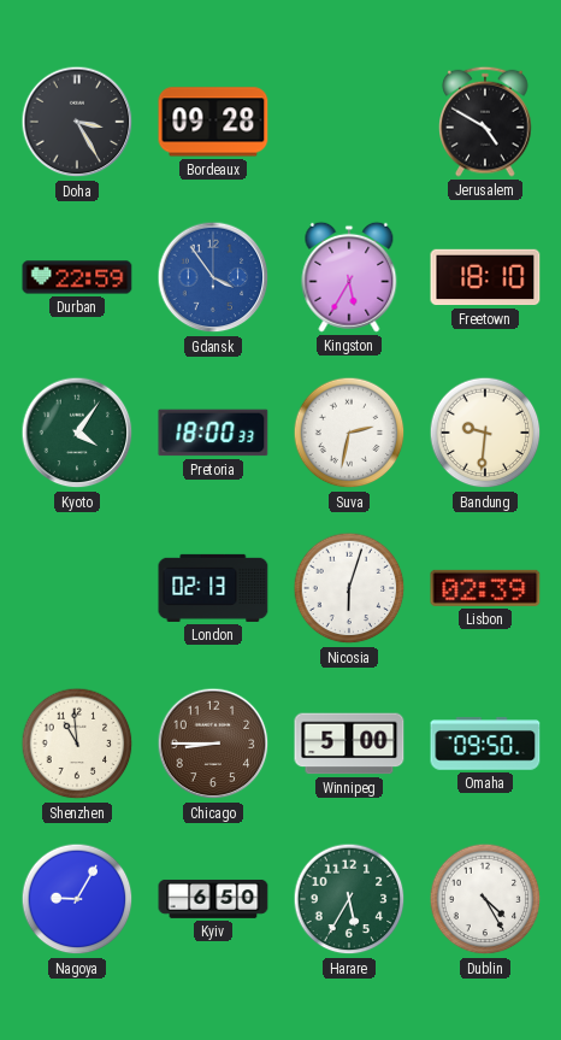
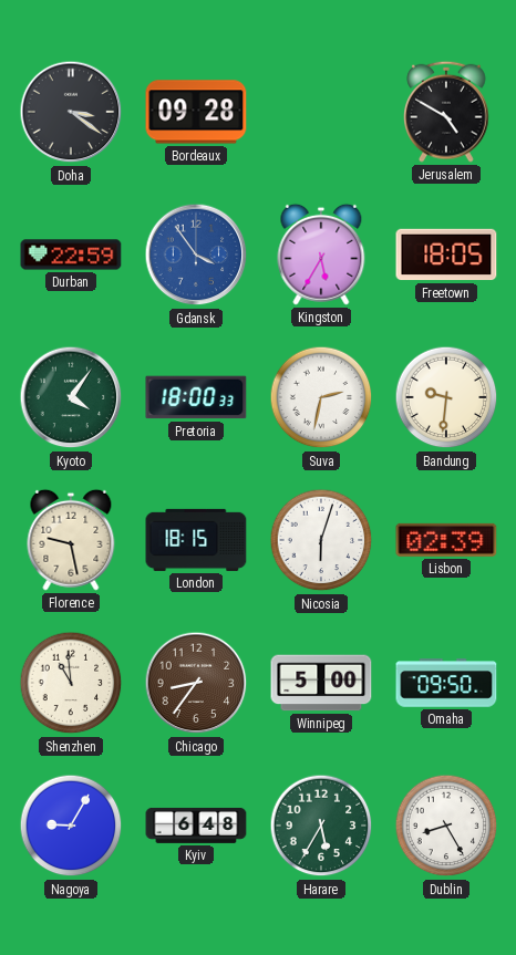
Doha: 3:25 -> 3:21
Freetown: 18:10 -> 18:05
Florence: none -> 9:28
London: 02:13 -> 18:15
Chicago: 8:45 -> 8:36
Kyiv: 6:50 -> 6:48
Dublin: 4:25 -> 8:25
